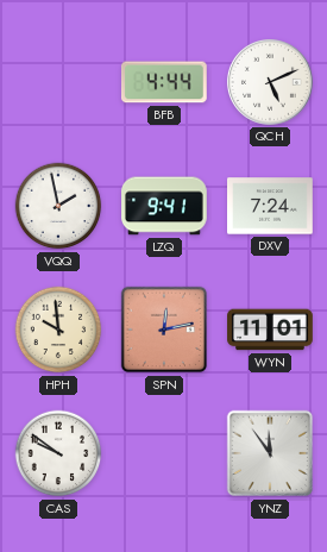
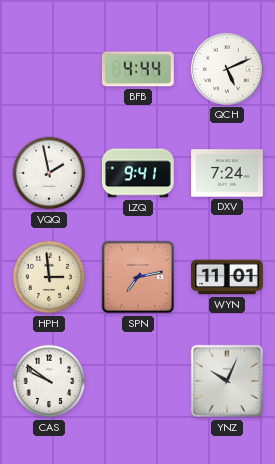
HPH: 9:59 -> 2:59
SPN: 12:13 -> 7:13
YNZ: 11:54 -> 10:04
